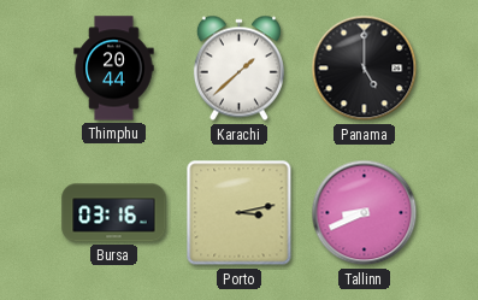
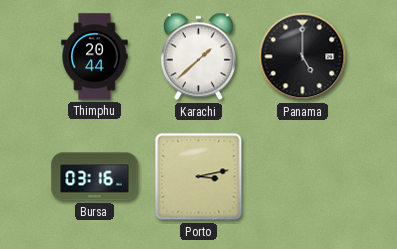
Tallinn: 8:41 -> none
